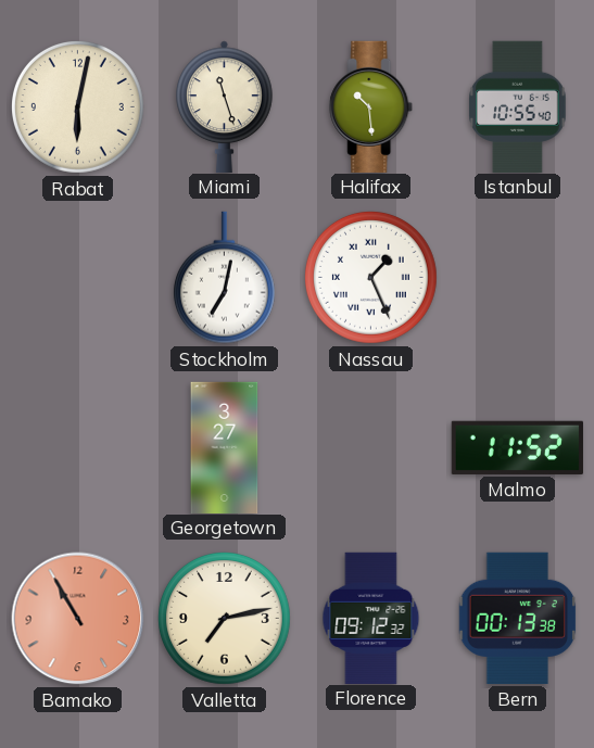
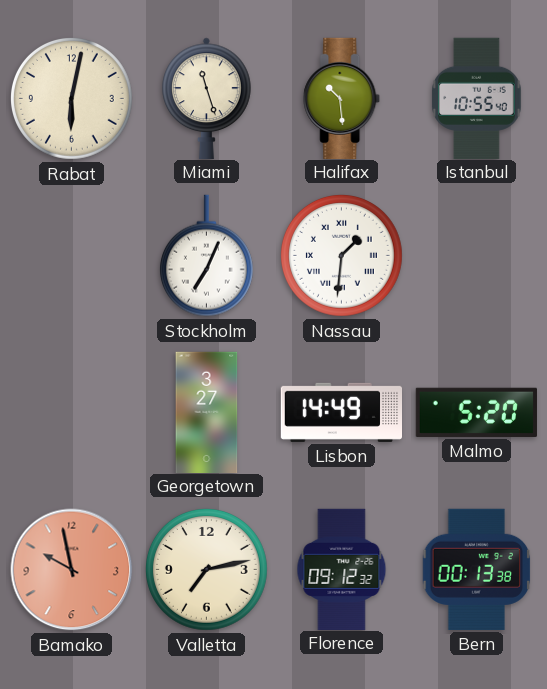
Stockholm: 7:02 -> 7:04
Nassau: 1:26 -> 1:31
Lisbon: none -> 14:49
Malmo: 11:52 -> 5:20
Bamako: 10:55 -> 9:58
